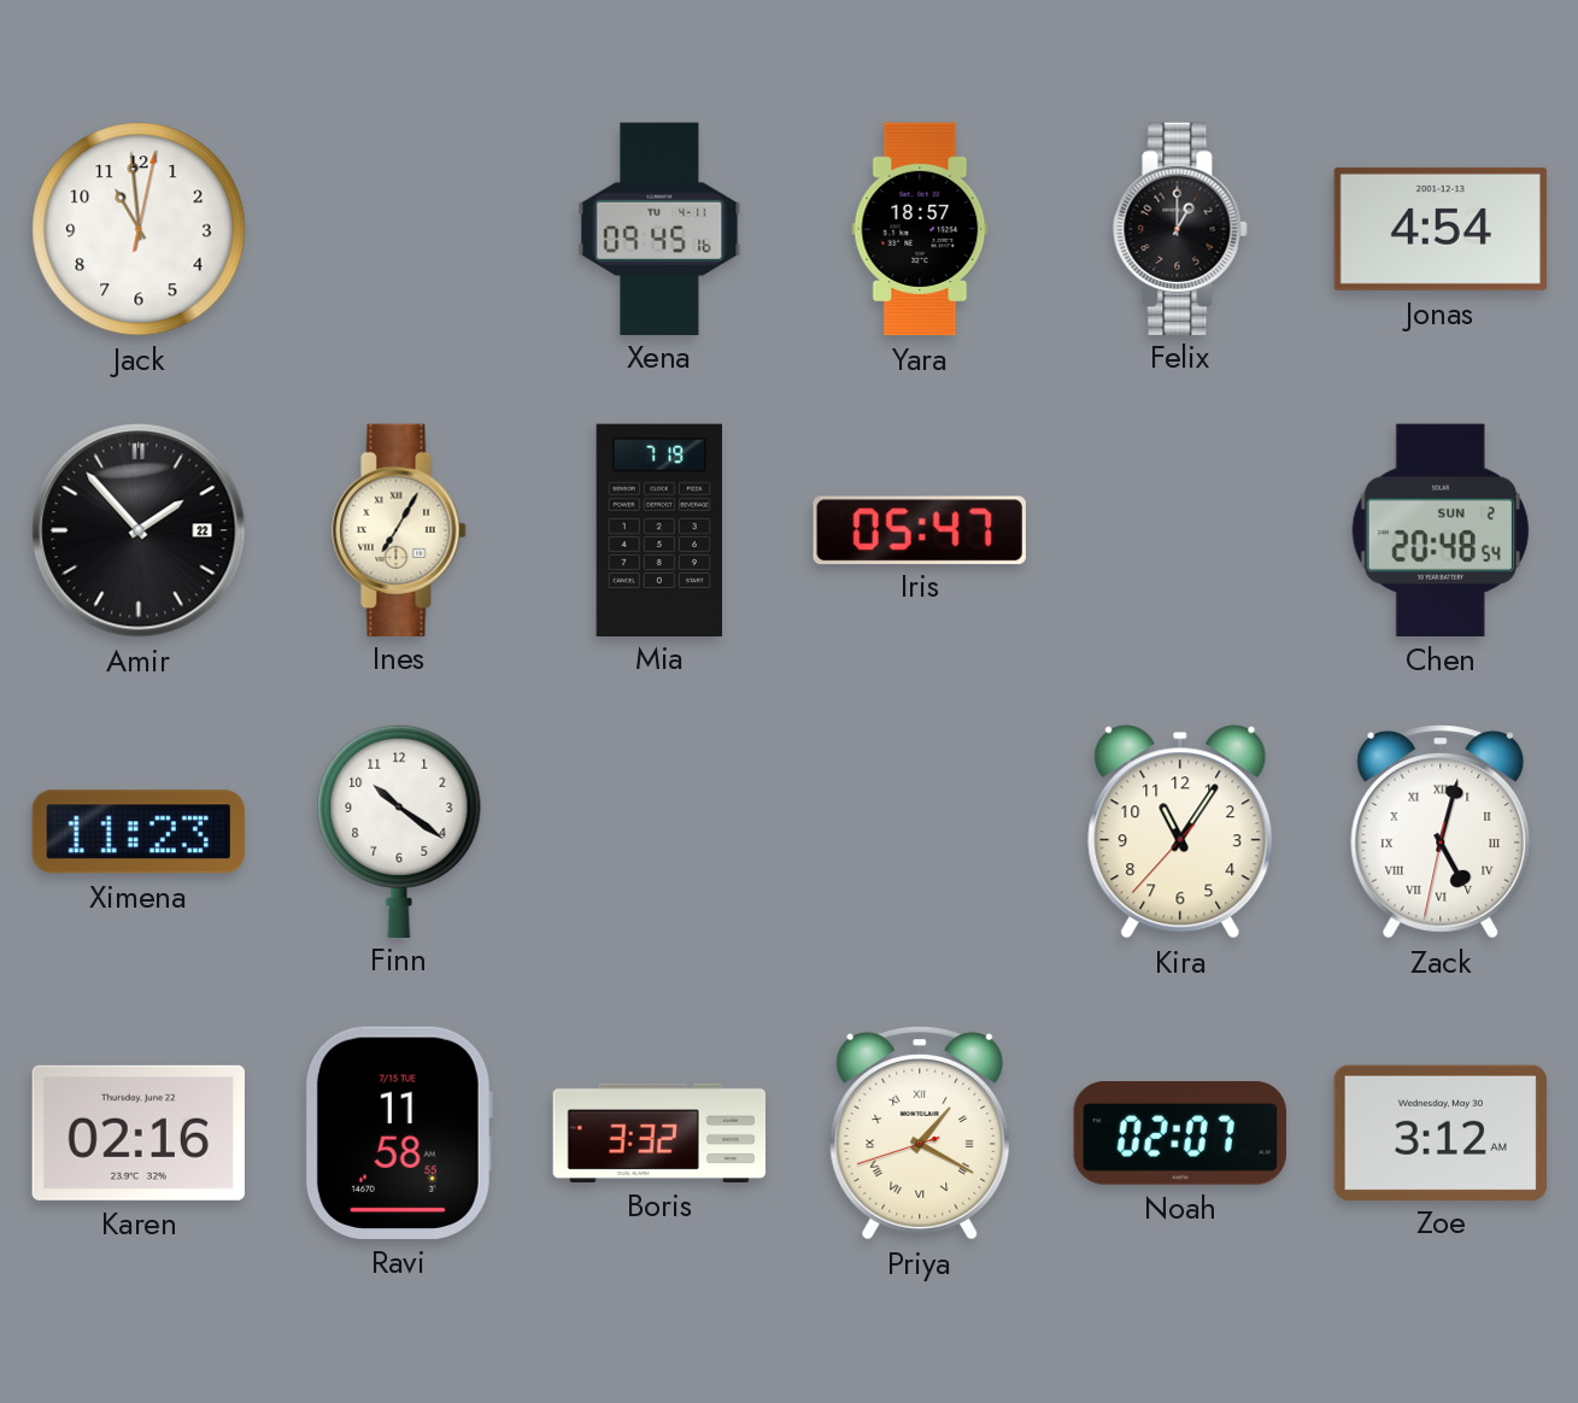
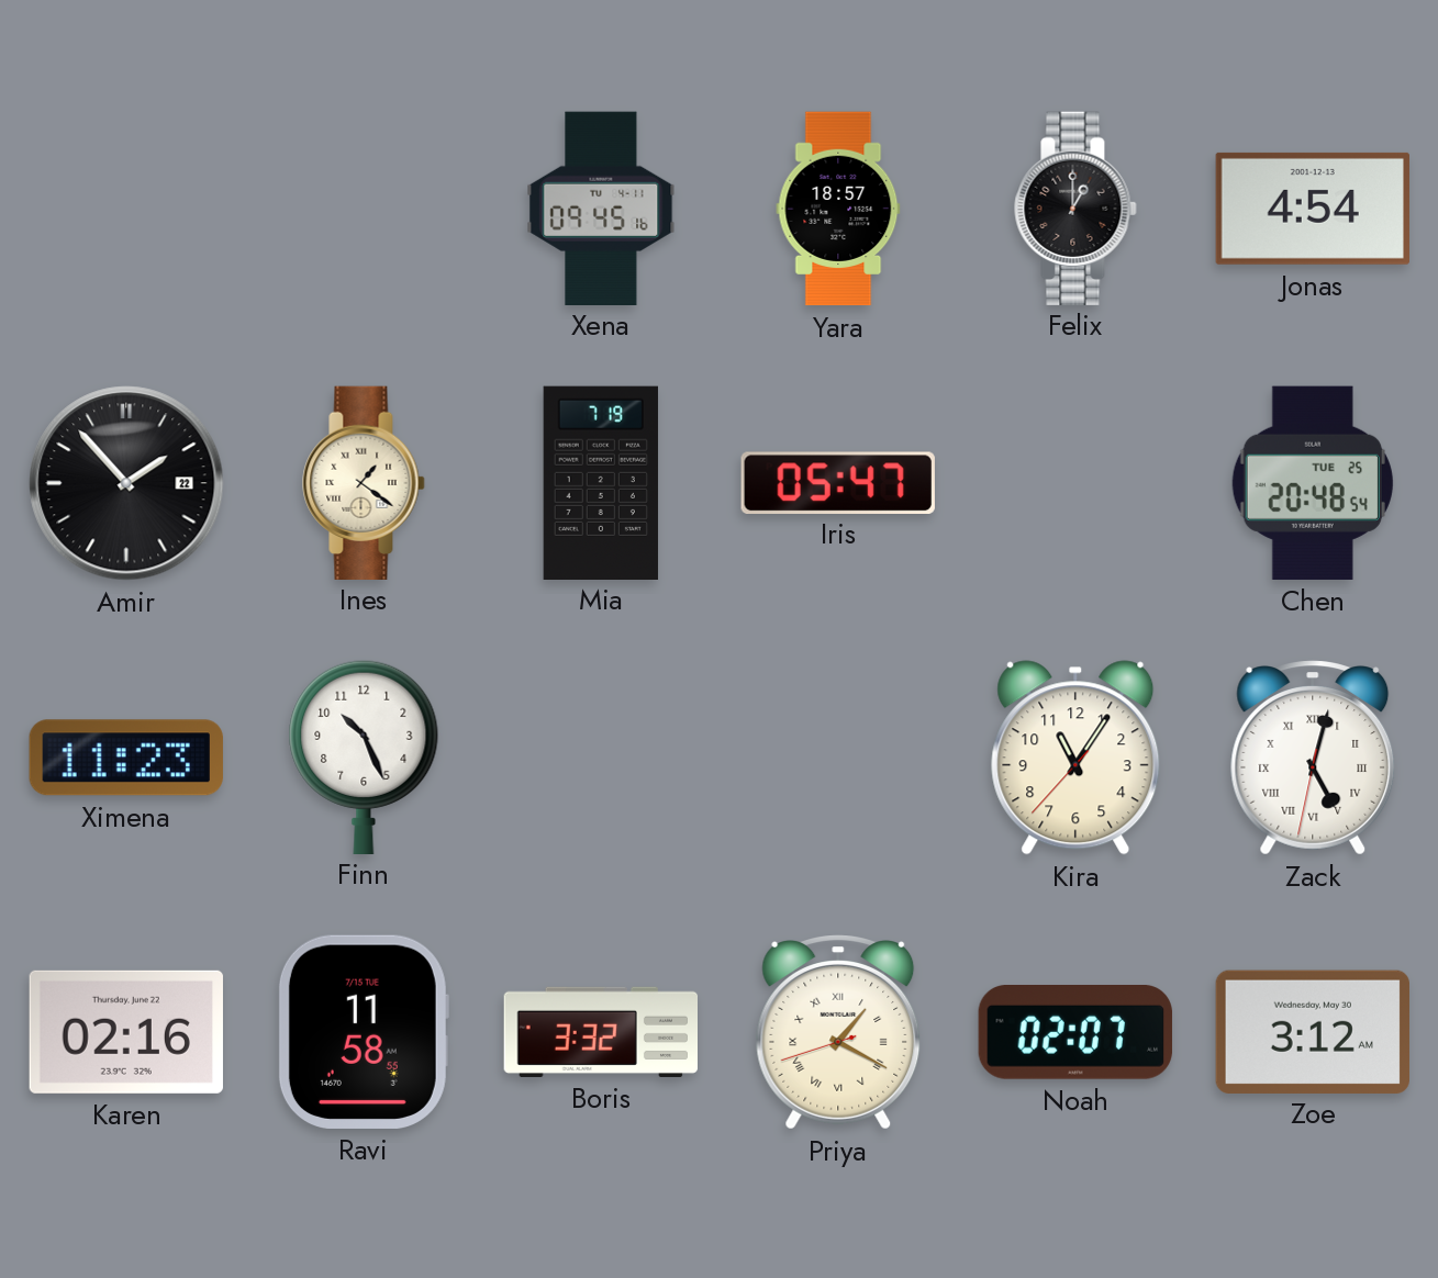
Jack: 10:59 -> none
Ines: 7:05 -> 1:21
Chen date: SUN 2 -> TUE 25
Finn: 10:21 -> 10:26
